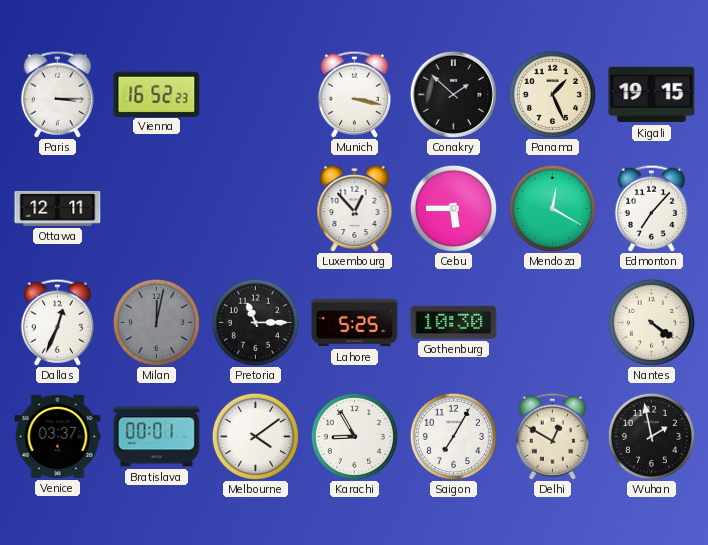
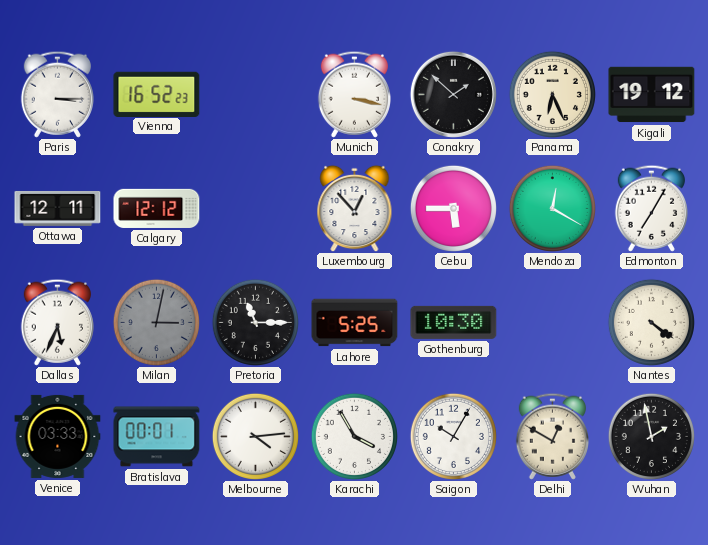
Panama: 1:26 -> 6:26
Kigali: 19:15 -> 19:12
Calgary: none -> 12:12
Edmonton: 7:07 -> 7:05
Dallas: 12:34 -> 5:34
Milan: 12:02 -> 3:02
Venice: 03:37 -> 03:33
Melbourne: 4:09 -> 4:14
Karachi: 8:55 -> 3:55
Saigon: 7:05 -> 10:05
